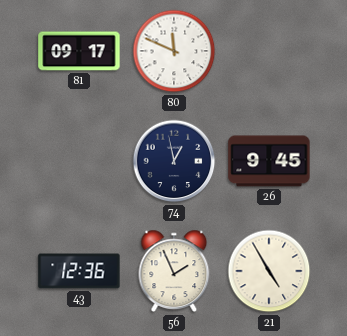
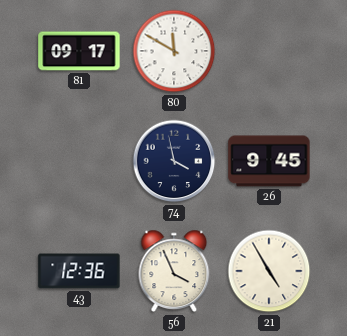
80: 11:49 -> 11:50
74: 12:58 -> 3:58
56: 1:56 -> 3:56
